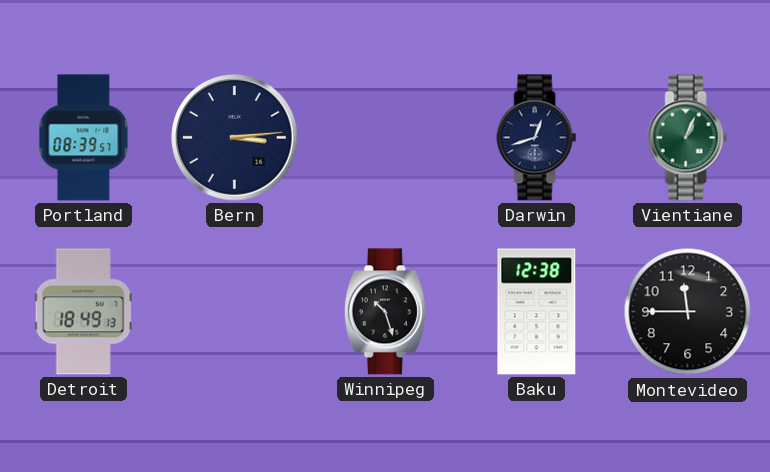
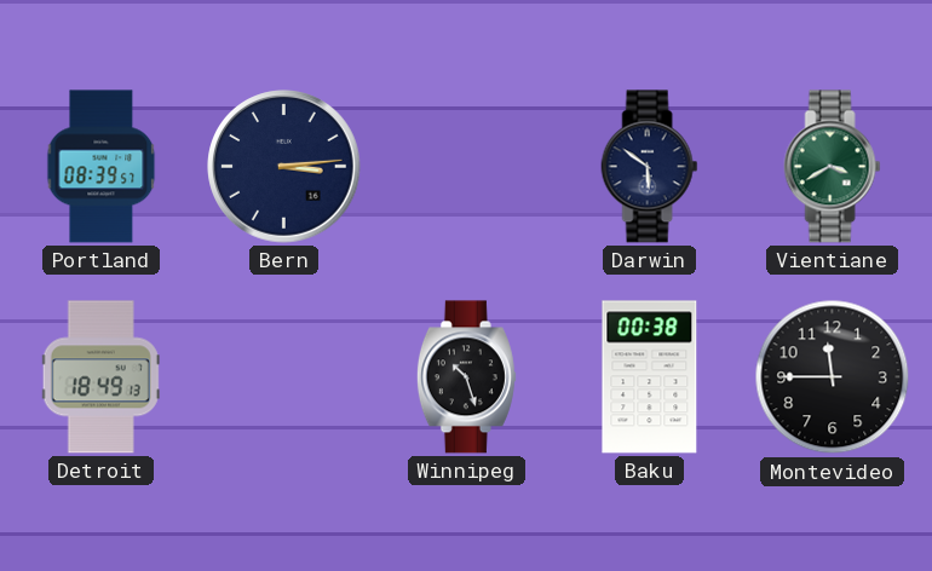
Darwin: 12:42 -> 5:51
Vientiane: 1:04 -> 3:40
Baku: 12:38 -> 00:38
